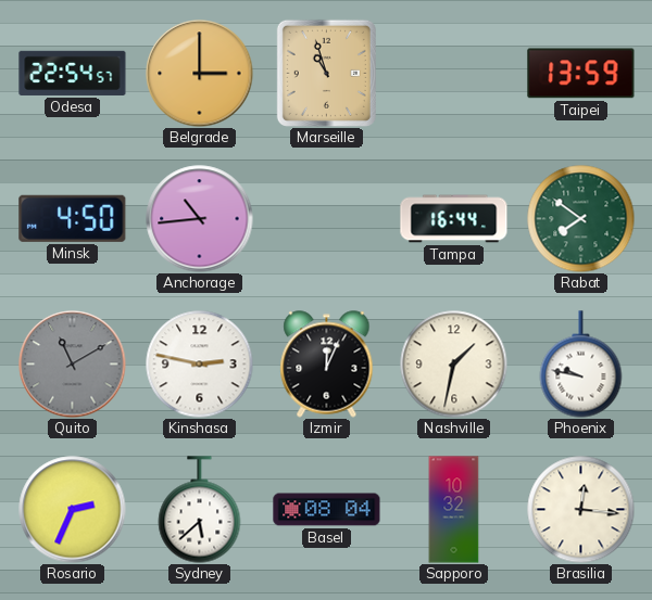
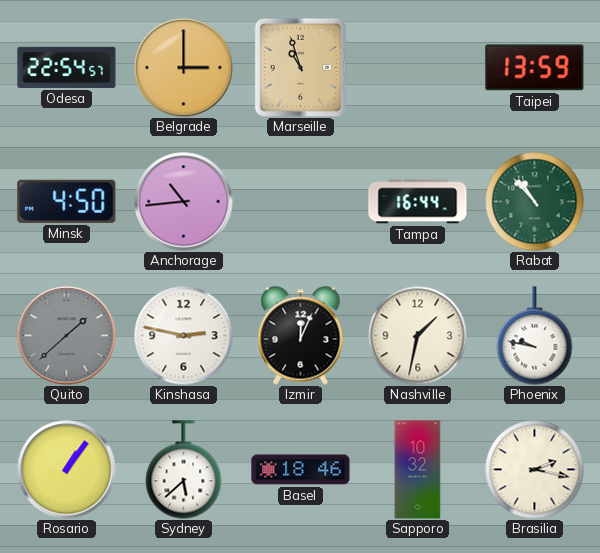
Rabat: 7:51 -> 10:53
Quito: 11:10 -> 1:38
Rosario: 2:34 -> 1:06
Basel: 08:04 -> 18:46
Brasilia: 12:16 -> 2:17
